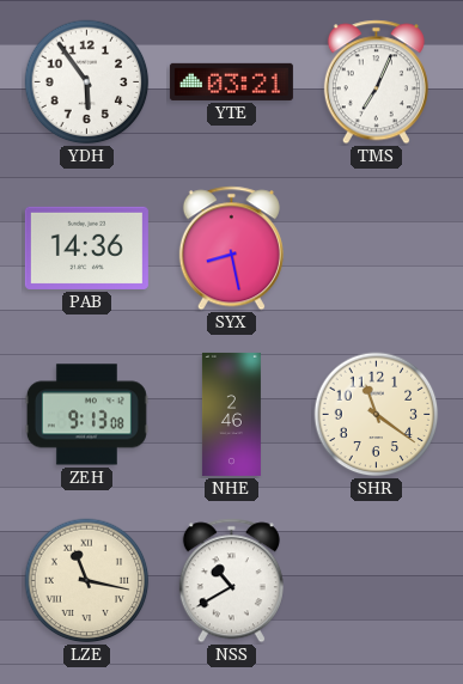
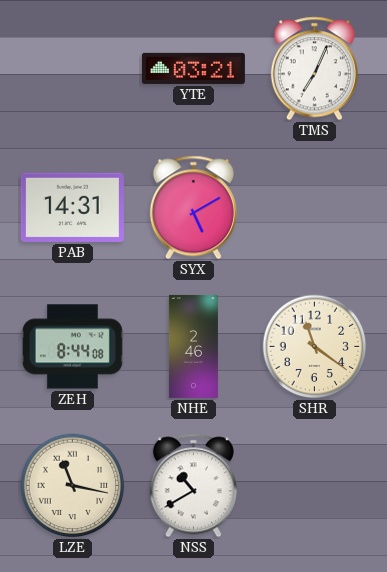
YDH: 5:54 -> none
PAB: 14:36 -> 14:31
SYX: 8:28 -> 5:10
ZEH: 9:13 -> 8:44
